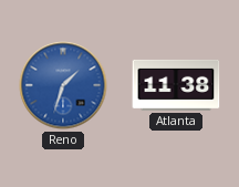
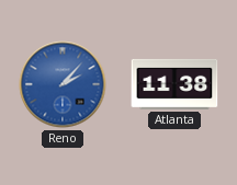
Reno: 1:33 -> 2:07
